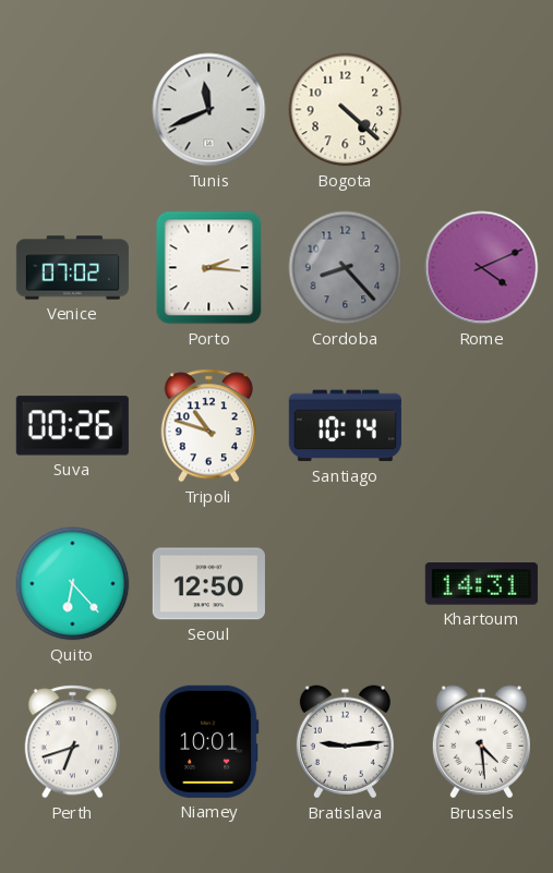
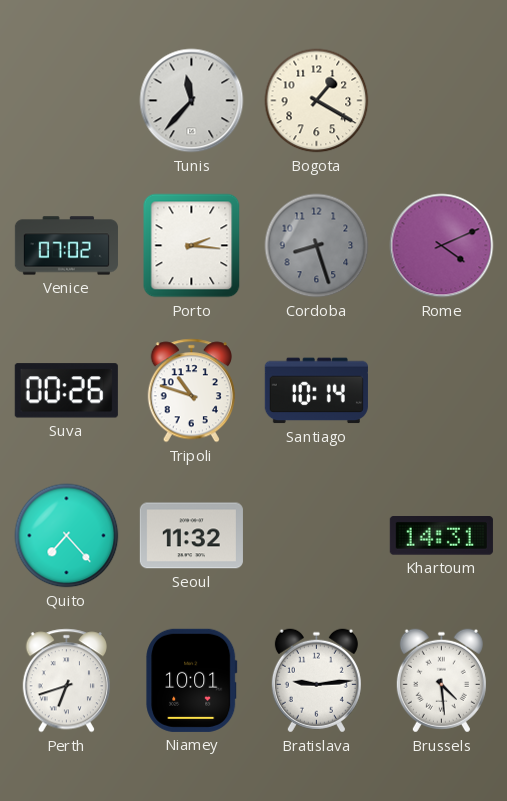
Tunis: 11:41 -> 11:37
Bogota: 4:22 -> 1:20
Cordoba: 8:23 -> 8:27
Quito: 6:23 -> 7:23
Seoul: 12:50 -> 11:32
